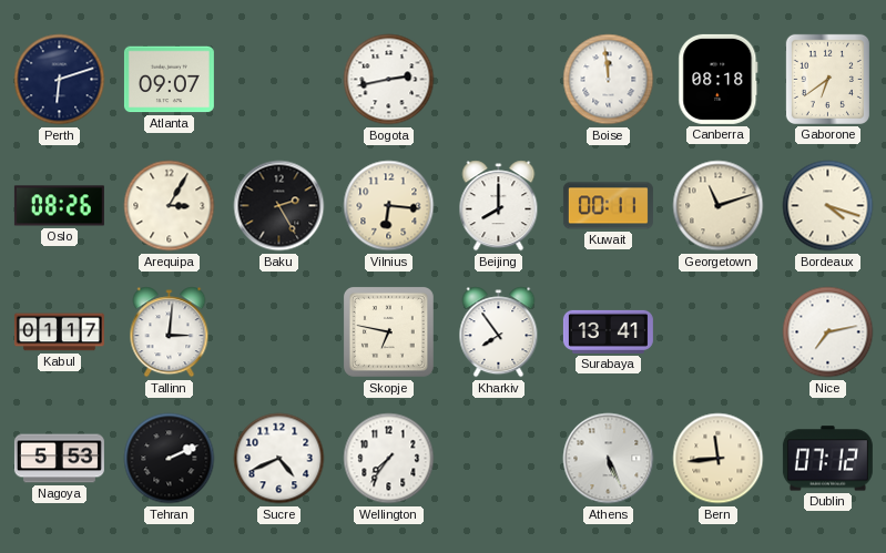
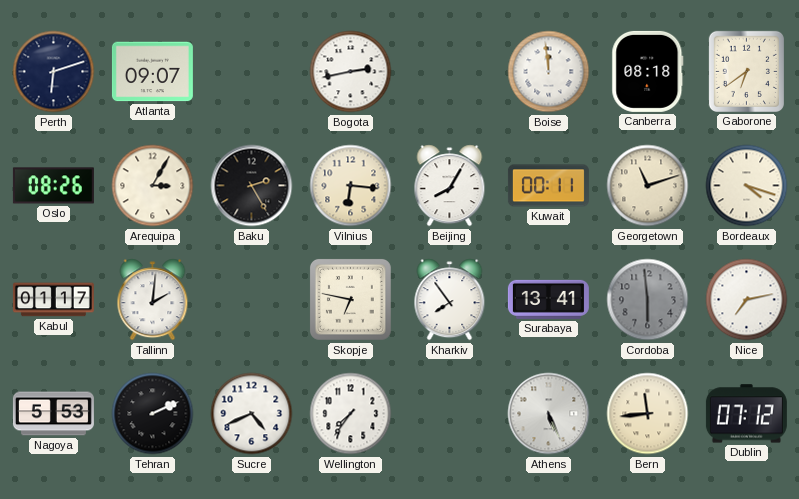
Beijing: 8:00 -> 8:05
Tallinn: 3:01 -> 2:01
Cordoba: none -> 5:59
